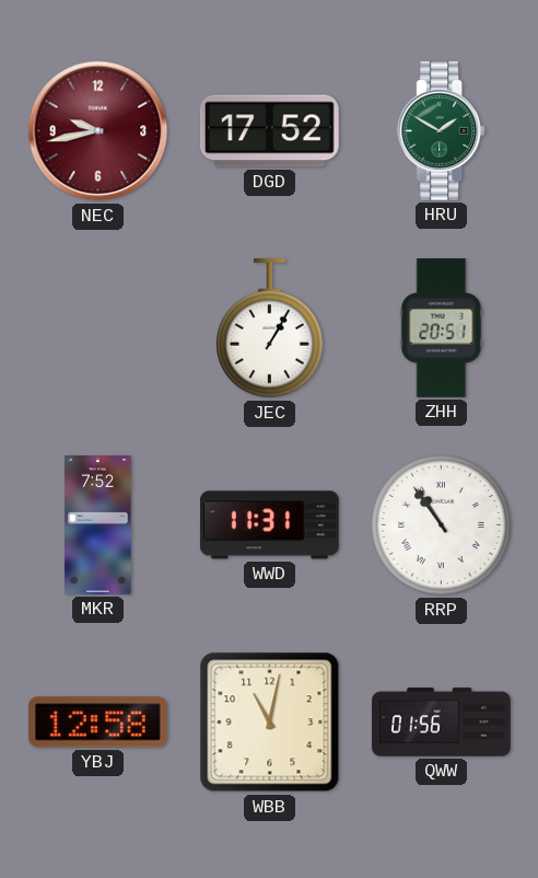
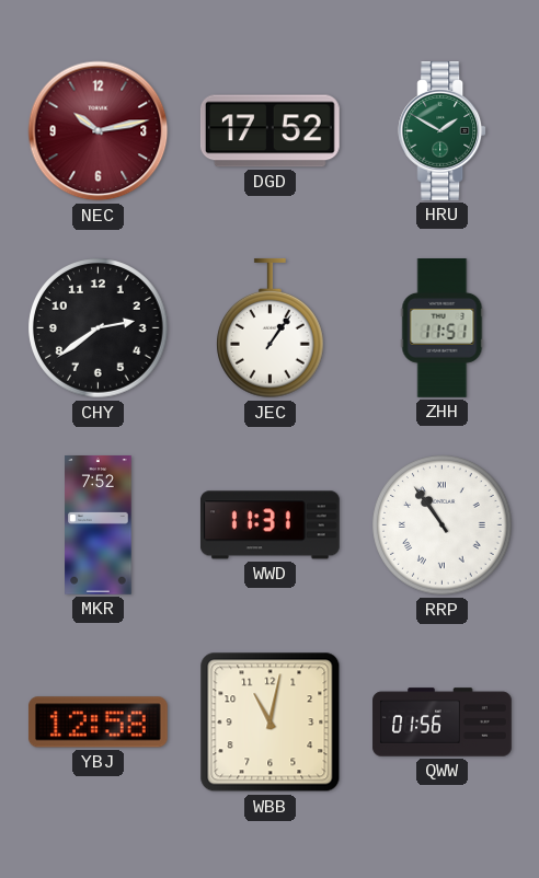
NEC: 9:43 -> 10:13
CHY: none -> 2:39
JEC: 1:05 -> 1:06
ZHH: 20:51 -> 11:51
